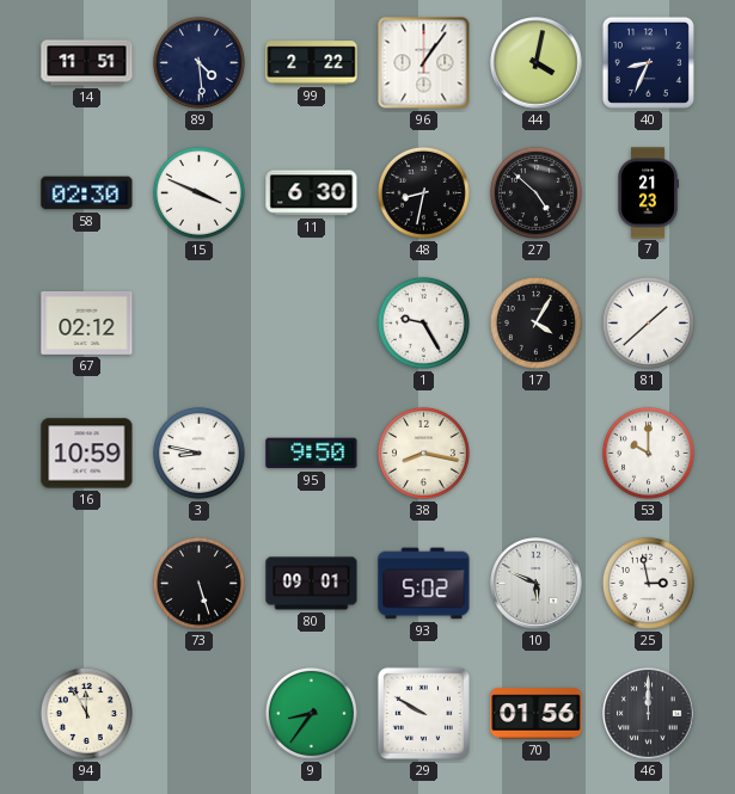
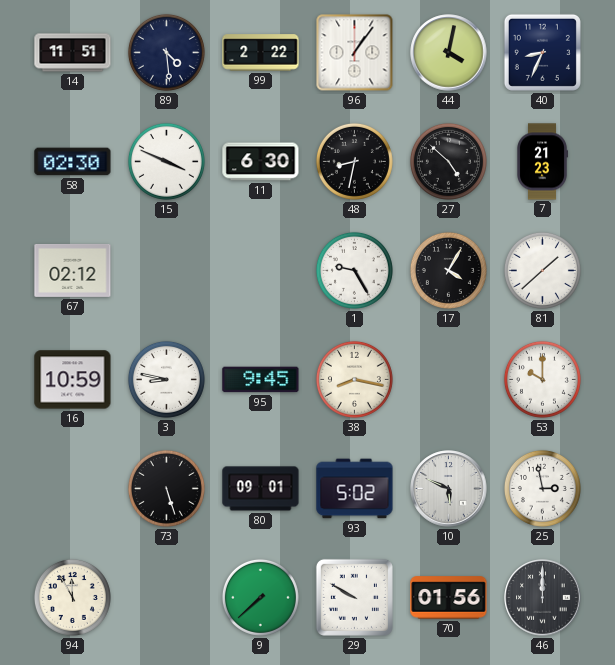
95: 9:50 -> 9:45
9: 8:36 -> 7:38
